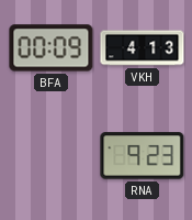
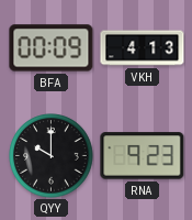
QYY: none -> 10:00
